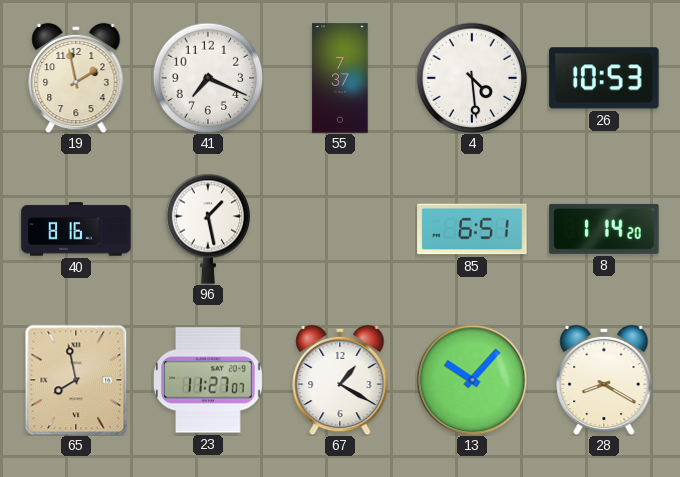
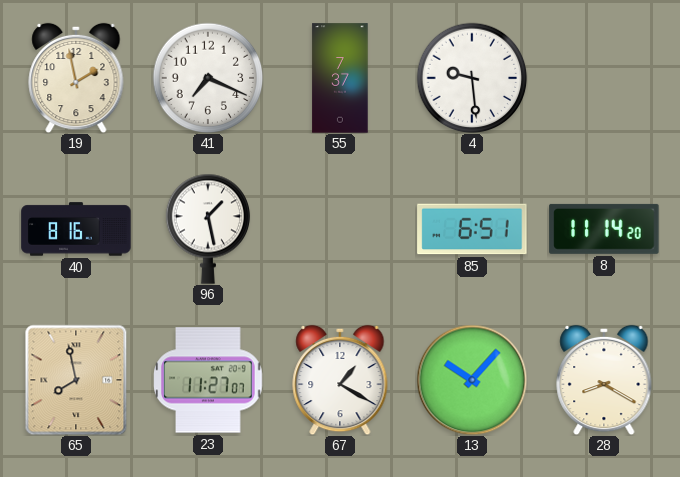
4: 4:29 -> 9:29
26: 10:53 -> none
8: 1:14 -> 11:14
